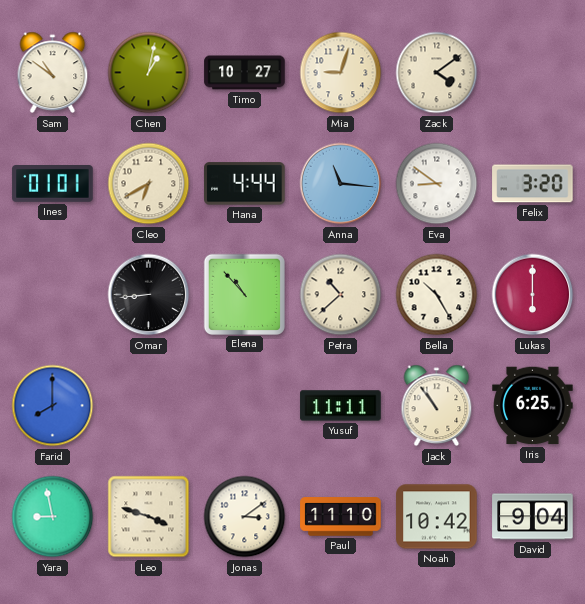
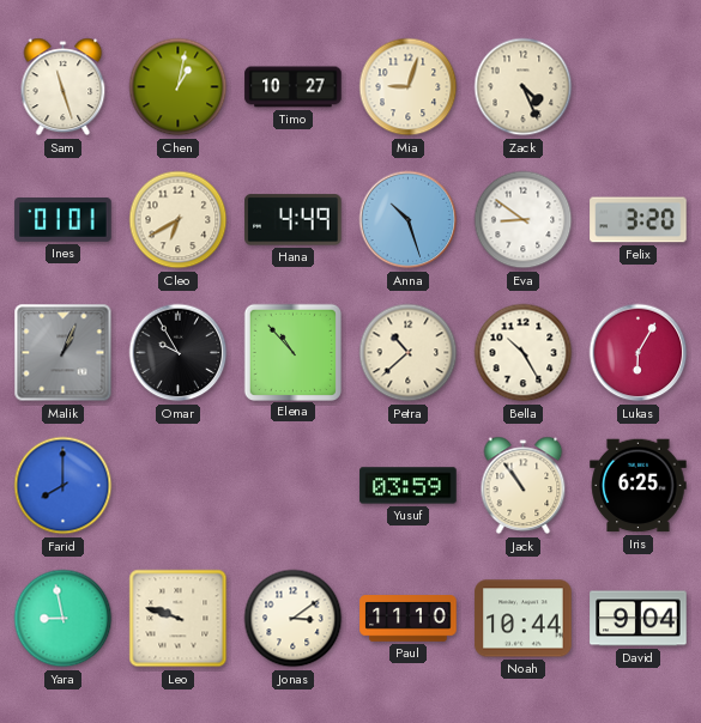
Sam: 10:51 -> 11:27
Zack: 4:09 -> 4:26
Hana: 4:44 -> 4:49
Anna: 11:16 -> 10:27
Malik: none -> 1:04
Omar: 8:44 -> 9:55
Lukas: 6:00 -> 6:05
Yusuf: 11:11 -> 03:59
Leo: 3:48 -> 9:48
Noah: 10:42 -> 10:44
